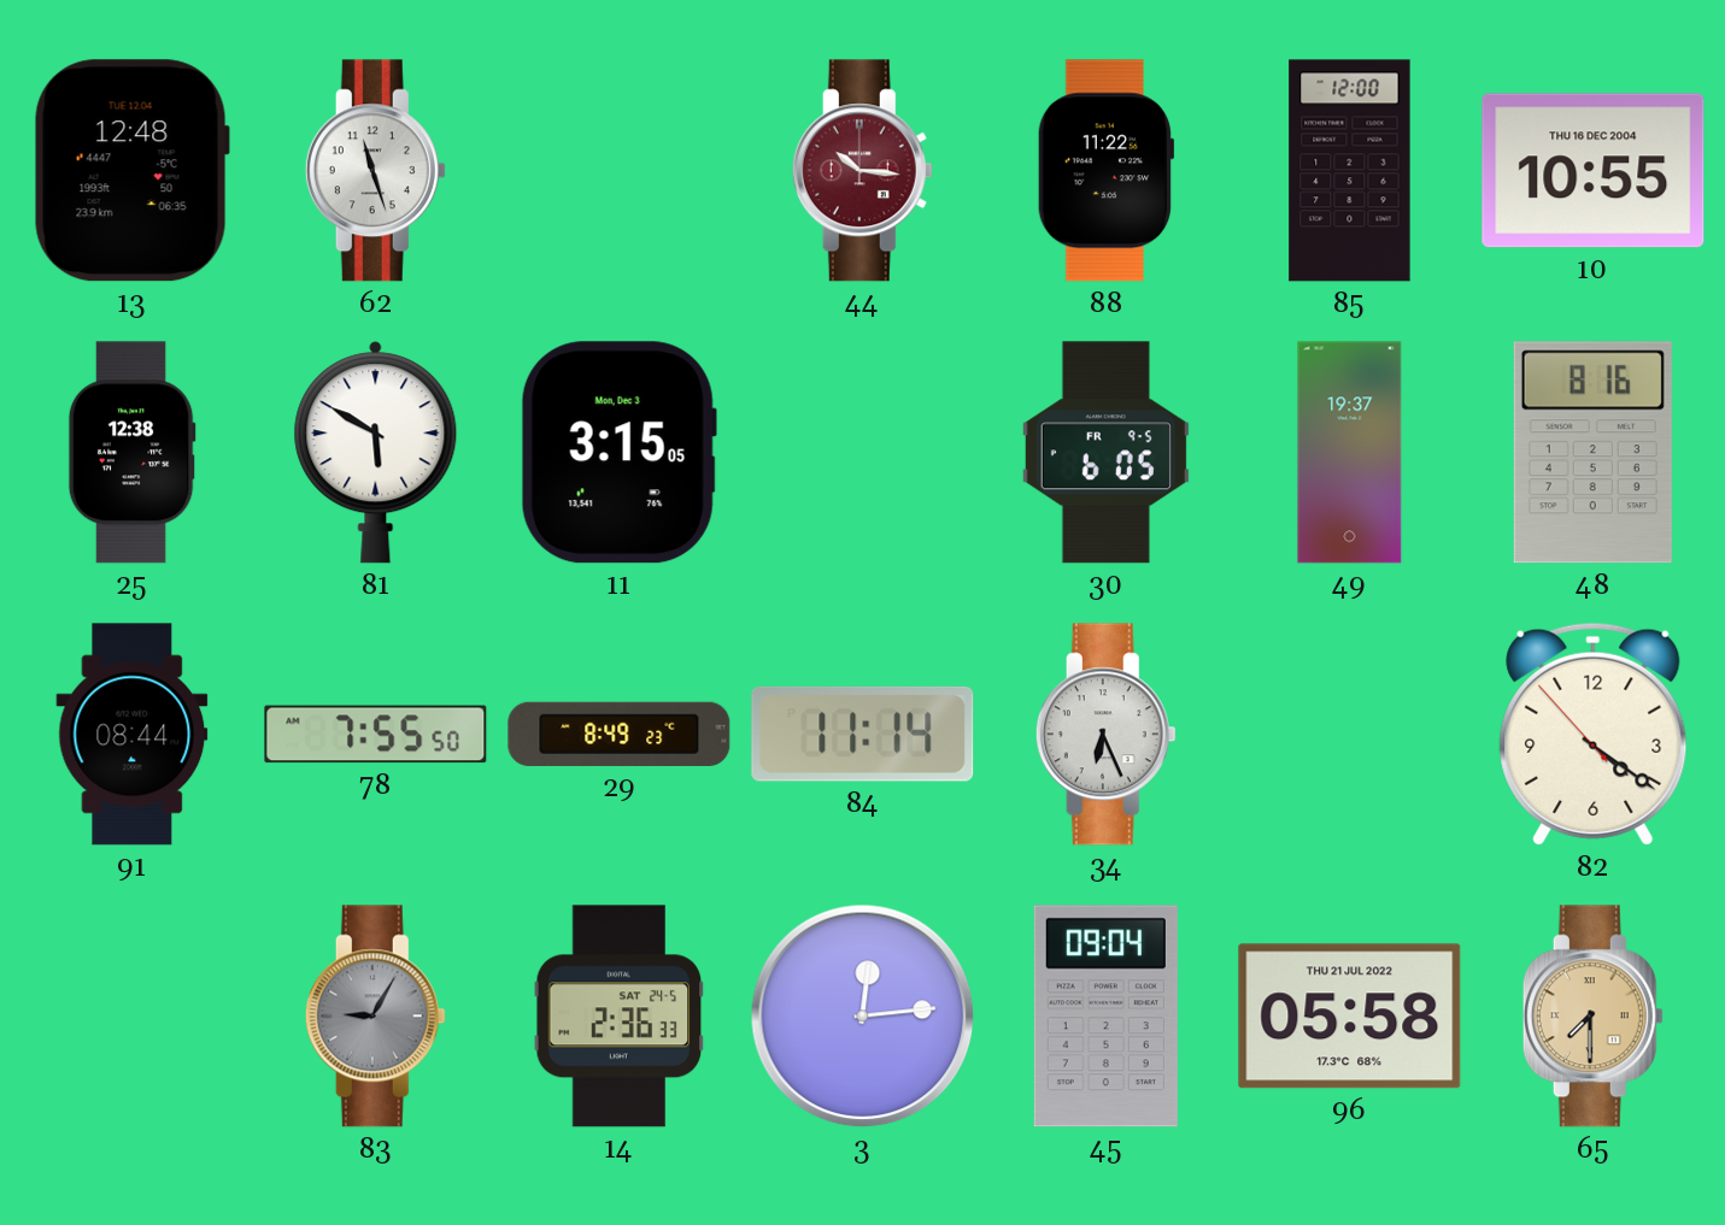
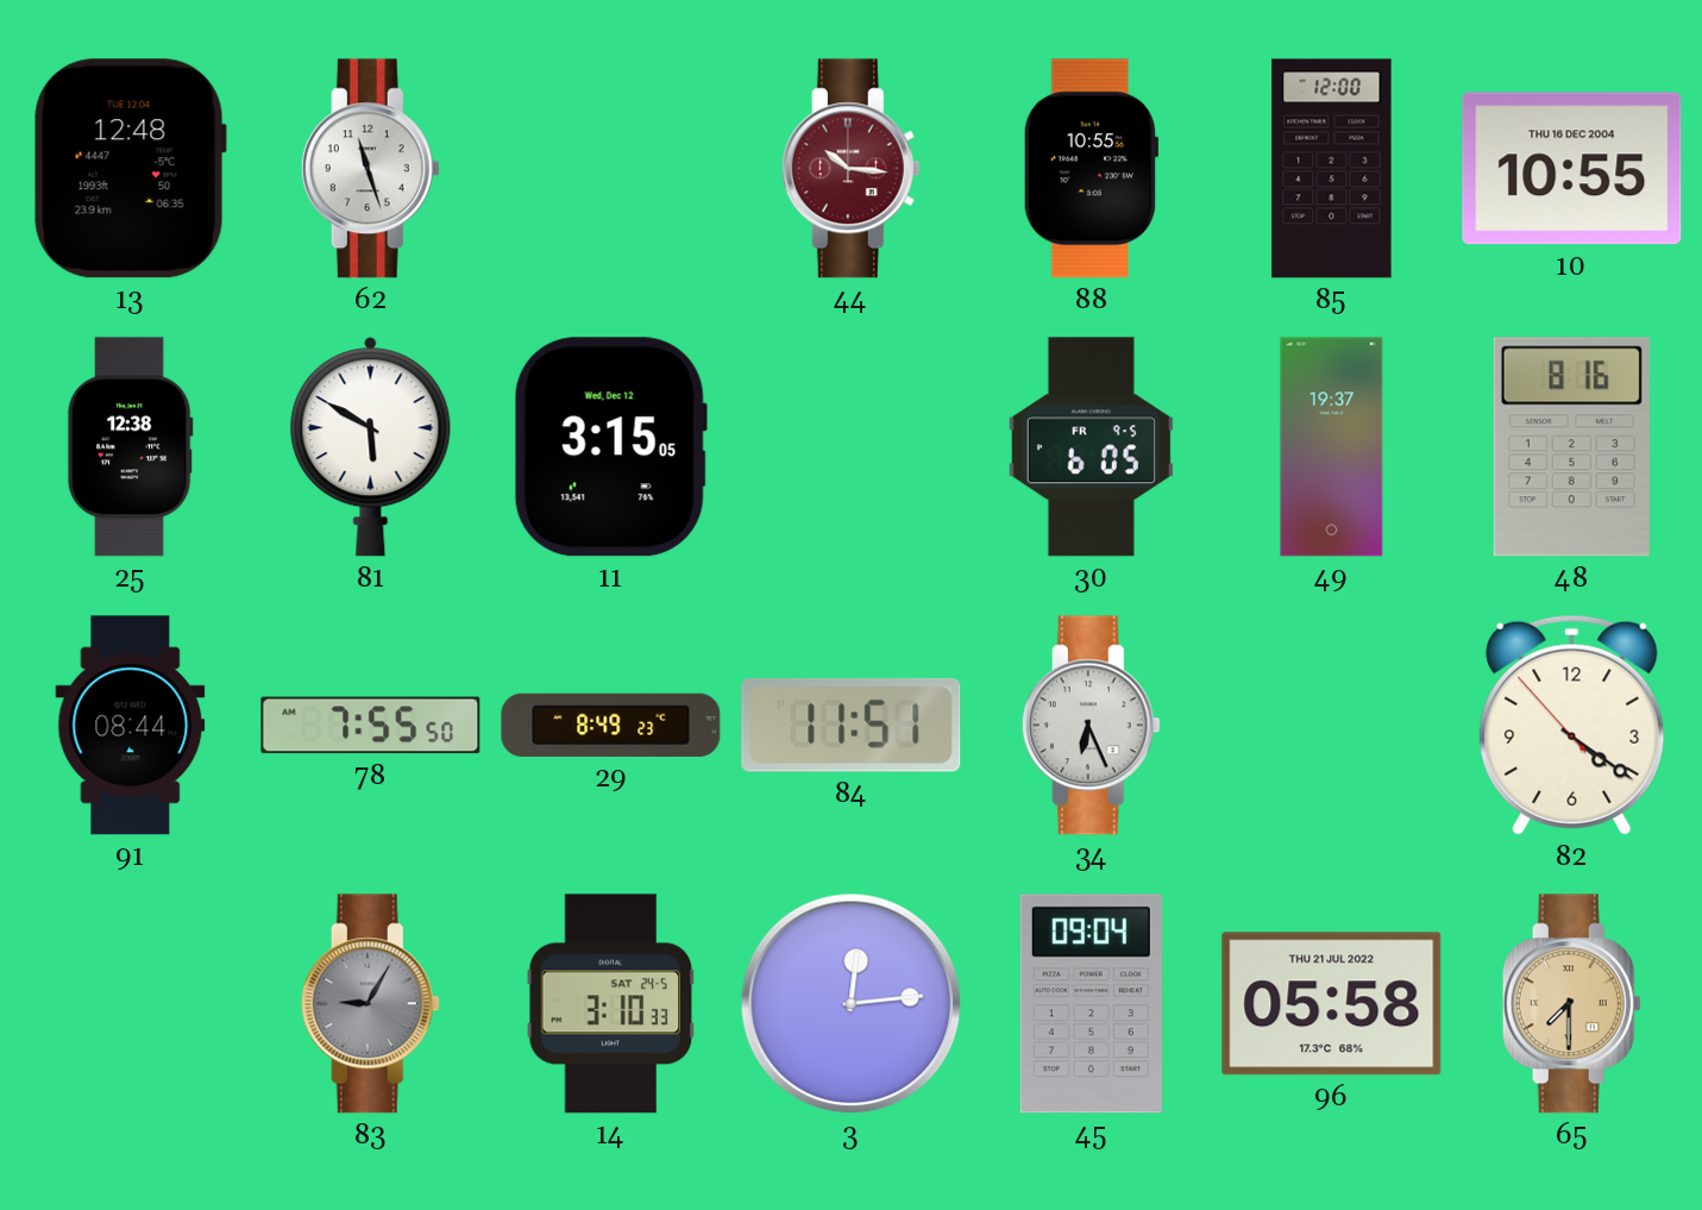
88: 11:22 -> 10:55
11 date: Mon, Dec 3 -> Wed, Dec 12
84: 11:14 -> 11:51
14: 2:36 -> 3:10
